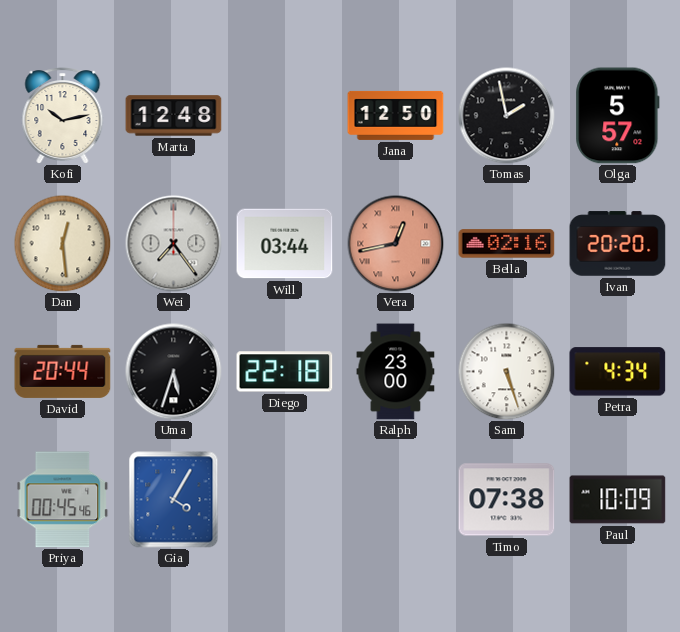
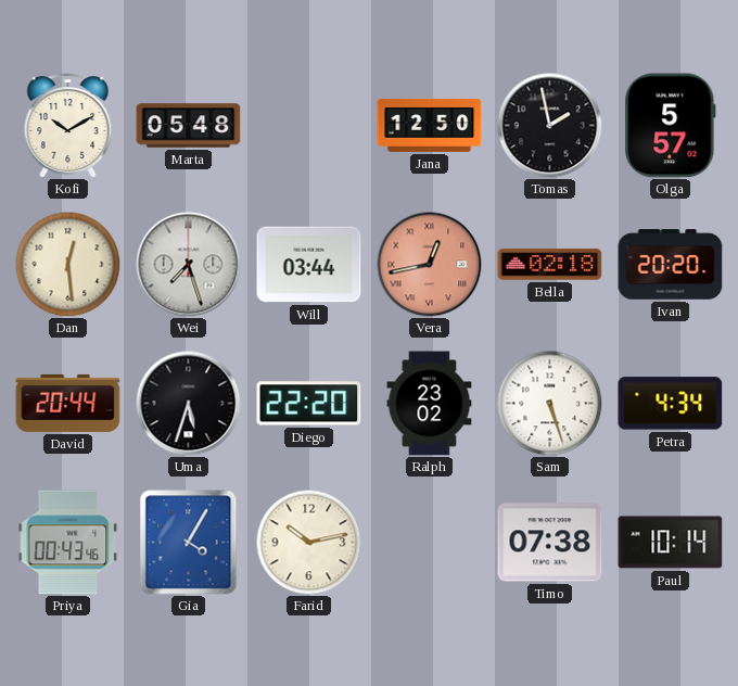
Kofi: 10:13 -> 10:10
Marta: 12:48 -> 05:48
Wei: 7:24 -> 7:27
Bella: 02:16 -> 02:18
Diego: 22:18 -> 22:20
Ralph: 23:00 -> 23:02
Priya: 00:45 -> 00:43
Farid: none -> 10:13
Paul: 10:09 -> 10:14
